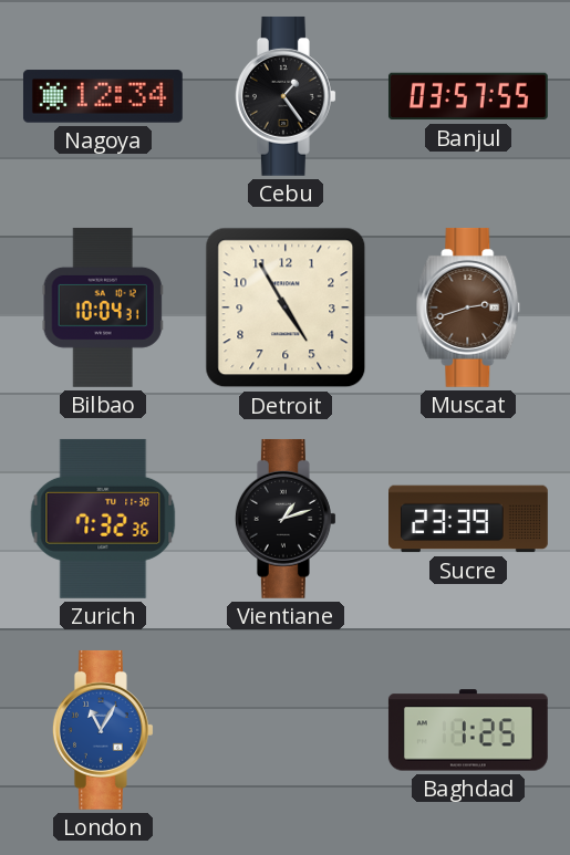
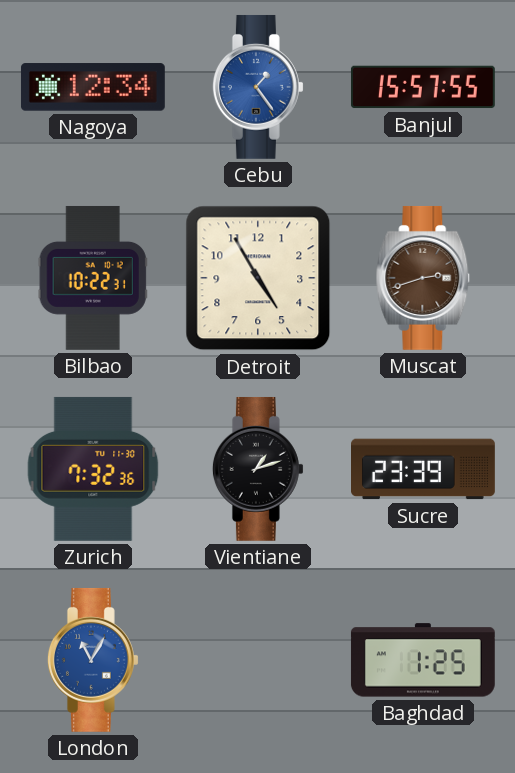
Cebu dial: black -> blue
Banjul: 03:57 -> 15:57
Bilbao: 10:04 -> 10:22
